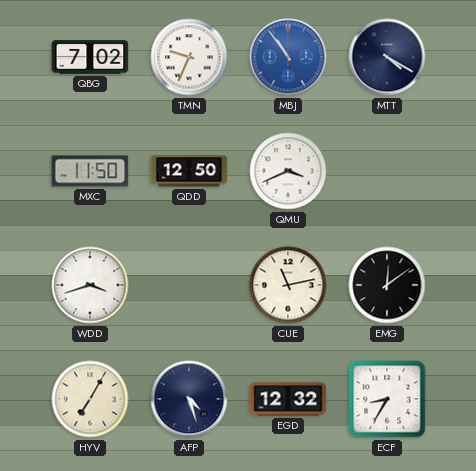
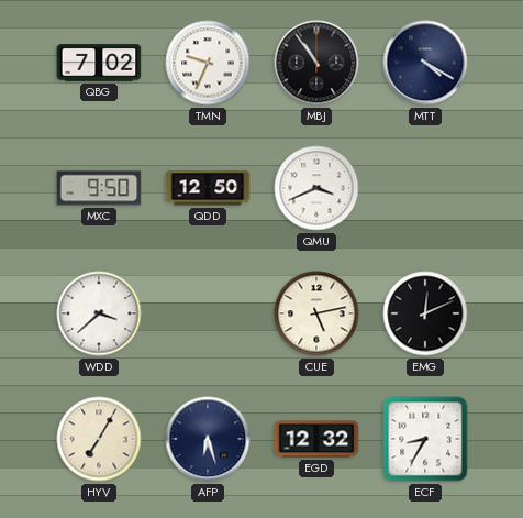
MBJ dial: blue -> black
MXC: 11:50 -> 9:50
WDD: 3:42 -> 3:38
CUE: 11:13 -> 5:13
EMG: 12:09 -> 12:11
AFP: 4:27 -> 6:27
